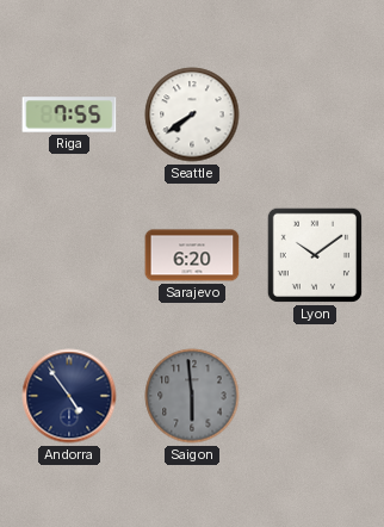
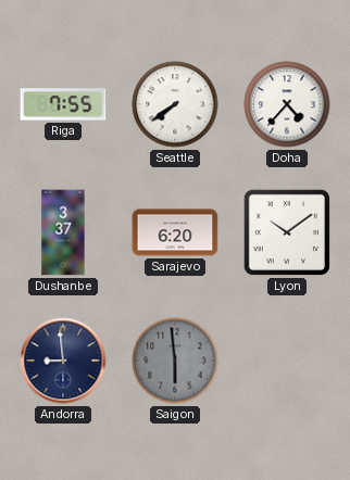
Doha: none -> 4:37
Dushanbe: none -> 3:37
Andorra: 4:54 -> 8:59
